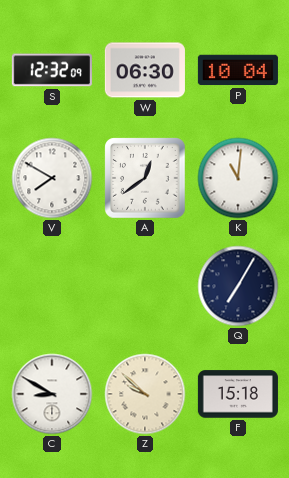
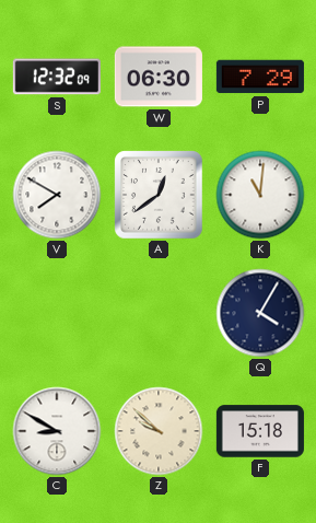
P: 10:04 -> 7:29
Q: 7:05 -> 4:05
